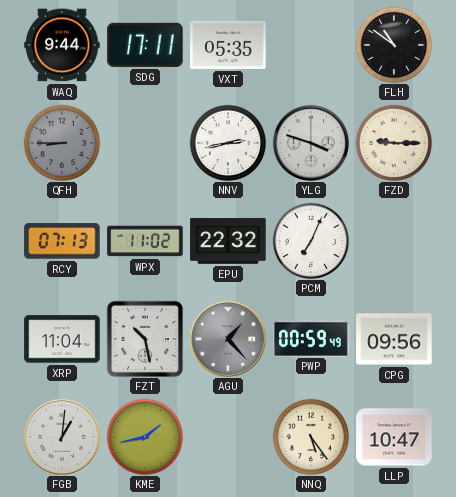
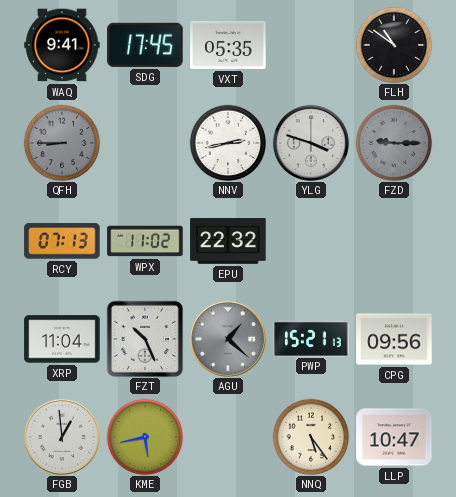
WAQ: 9:44 -> 9:41
SDG: 17:11 -> 17:45
FZD dial: cream -> grey
PCM: 7:04 -> none
FZT: 10:28 -> 10:26
AGU: 1:23 -> 1:22
PWP: 00:59 -> 15:21
FGB: 1:01 -> 12:59
KME: 1:43 -> 5:43
